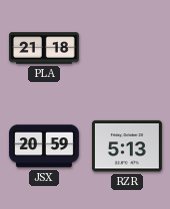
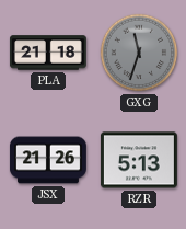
GXG: none -> 11:33
JSX: 20:59 -> 21:26
